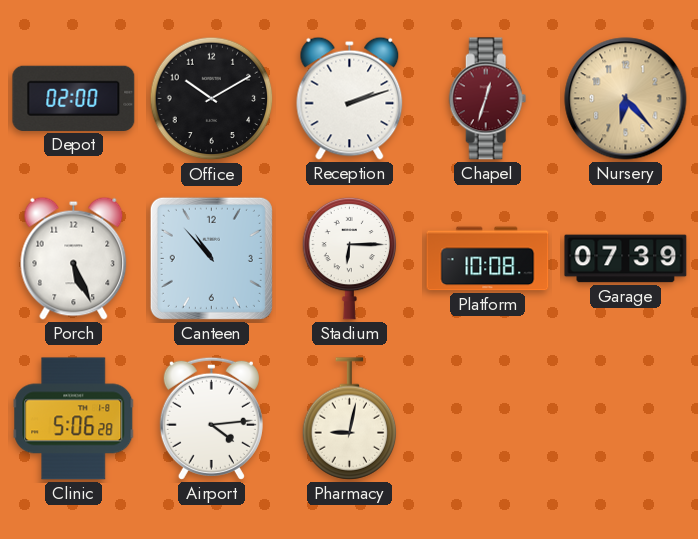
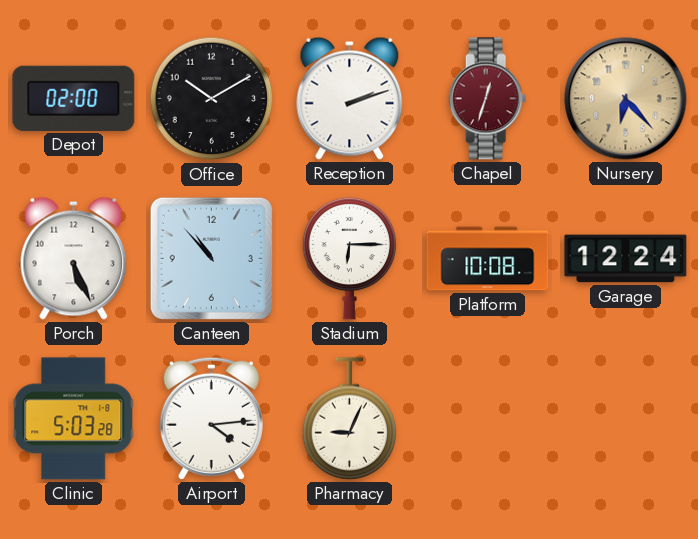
Garage: 07:39 -> 12:24
Clinic: 5:06 -> 5:03
Pharmacy: 9:02 -> 9:04
